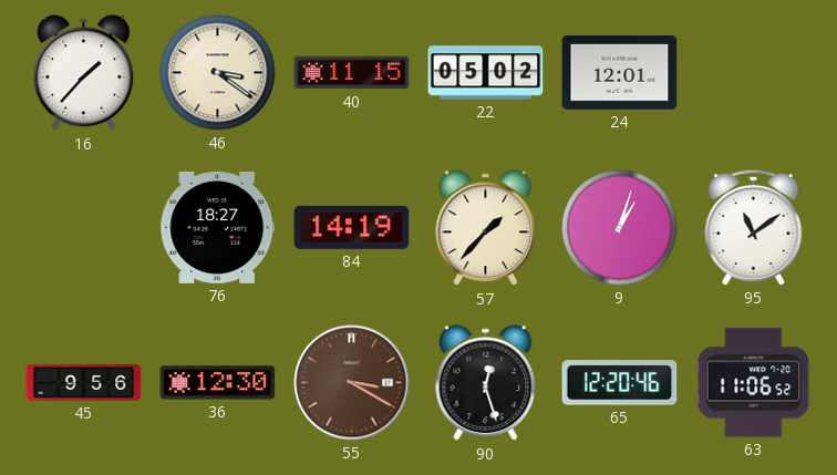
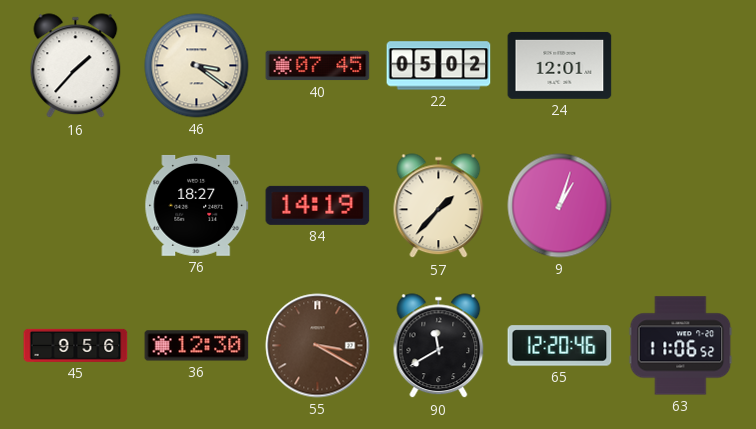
40: 11:15 -> 07:45
95: 11:09 -> none
90: 12:27 -> 11:40
